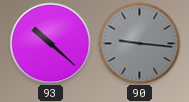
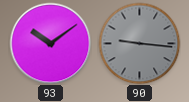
93: 10:22 -> 10:09
